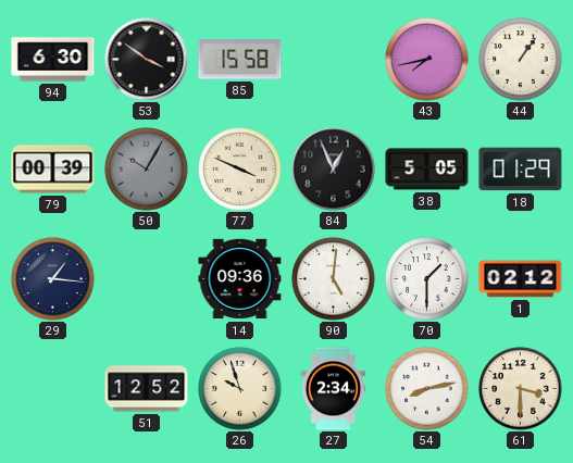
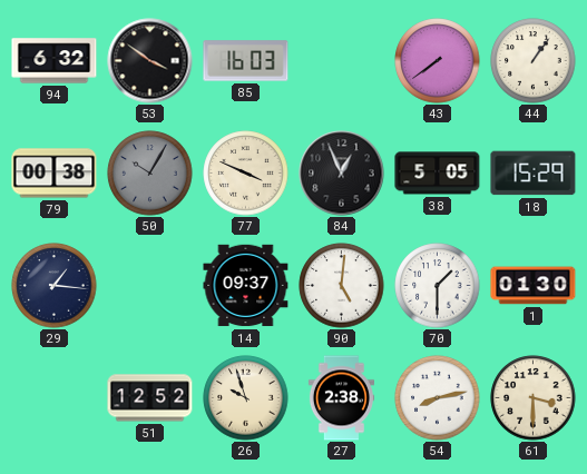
94: 6:30 -> 6:32
85: 15:58 -> 16:03
43: 7:43 -> 7:39
79: 00:39 -> 00:38
18: 01:29 -> 15:29
14: 09:36 -> 09:37
1: 02:12 -> 01:30
27: 2:34 -> 2:38
